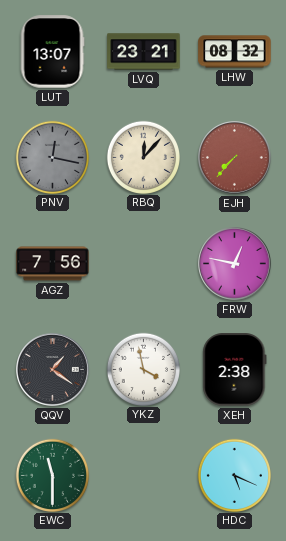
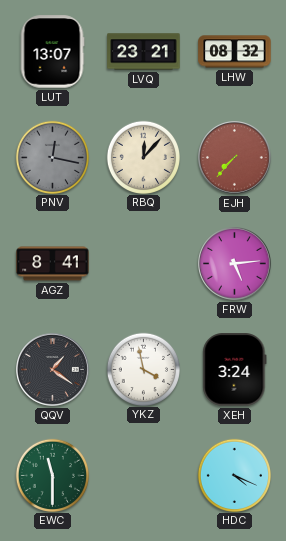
AGZ: 7:56 -> 8:41
FRW: 12:47 -> 5:14
XEH: 2:38 -> 3:24
HDC: 5:19 -> 4:19
